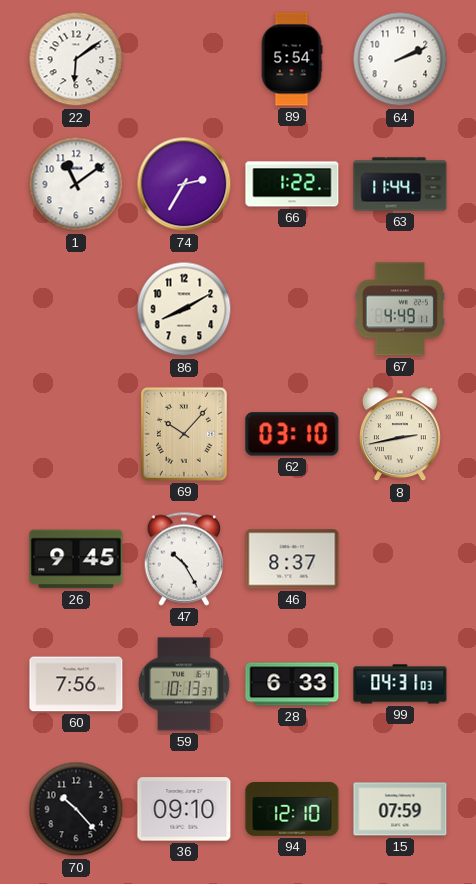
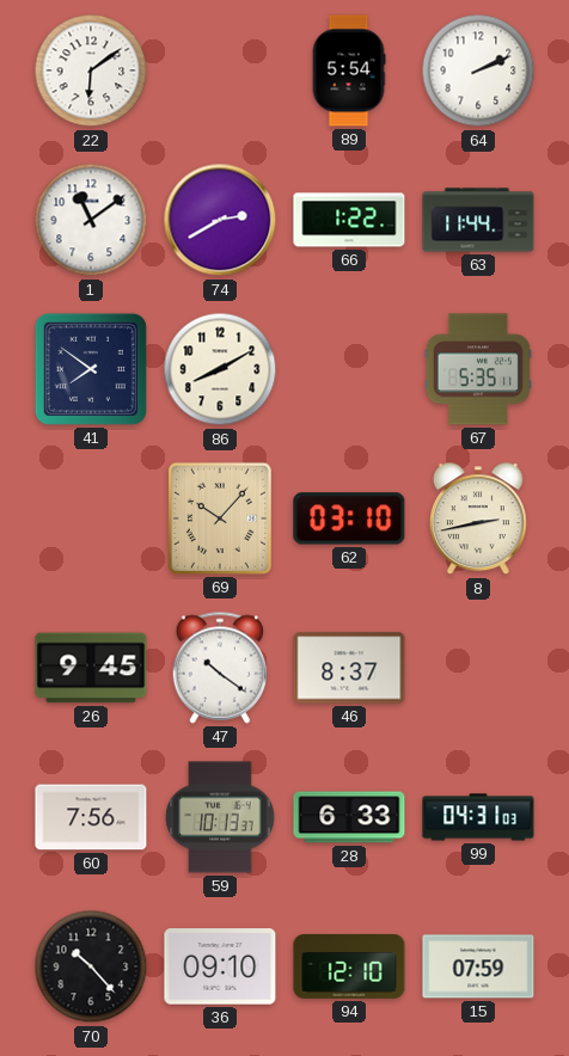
74: 2:35 -> 2:40
41: none -> 7:51
67: 4:49 -> 5:35
47: 10:25 -> 10:21
